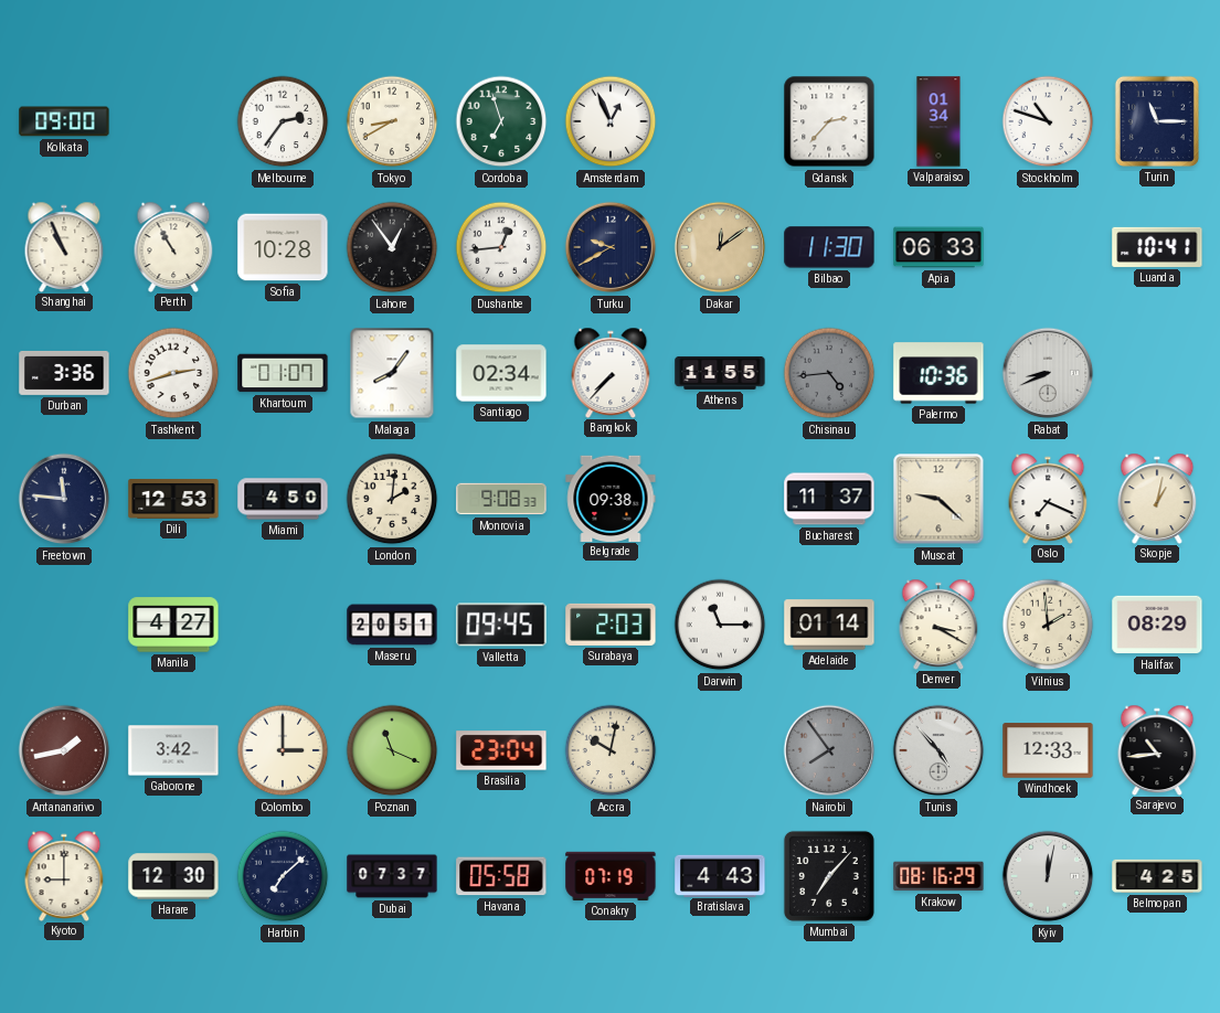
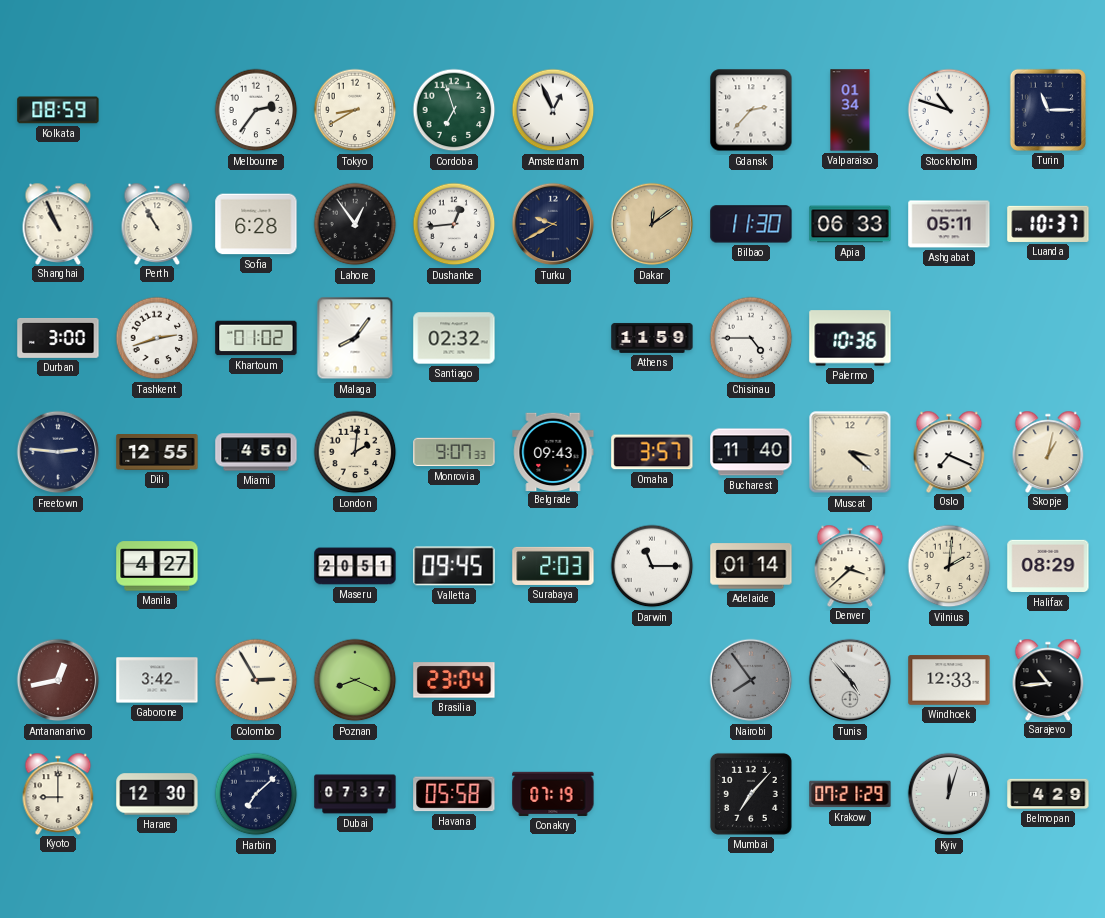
Kolkata: 09:00 -> 08:59
Sofia: 10:28 -> 6:28
Ashgabat: none -> 05:11
Luanda: 10:41 -> 10:37
Durban: 3:36 -> 3:00
Khartoum: 01:07 -> 01:02
Santiago: 02:34 -> 02:32
Bangkok: 7:37 -> none
Athens: 11:55 -> 11:59
Chisinau: 4:44 -> 4:45
Chisinau dial: grey -> white
Rabat: 8:41 -> none
Freetown: 11:46 -> 2:46
Dili: 12:53 -> 12:55
Monrovia: 9:08 -> 9:07
Belgrade: 09:38 -> 09:43
Omaha: none -> 3:57
Bucharest: 11:37 -> 11:40
Muscat: 9:22 -> 3:22
Denver: 3:20 -> 3:38
Vilnius: 1:59 -> 2:01
Antananarivo: 1:43 -> 12:43
Colombo: 3:00 -> 2:55
Poznan: 11:19 -> 8:19
Accra: 10:02 -> none
Bratislava: 4:43 -> none
Krakow: 08:16 -> 07:21
Kyiv: 12:02 -> 12:03
Belmopan: 4:25 -> 4:29
